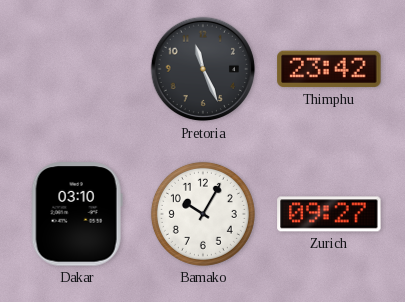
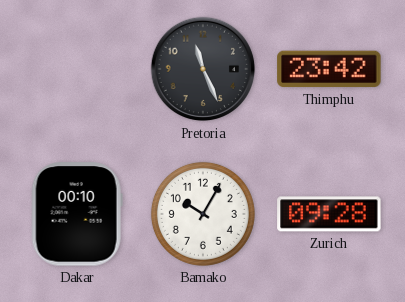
Dakar: 03:10 -> 00:10
Zurich: 09:27 -> 09:28
